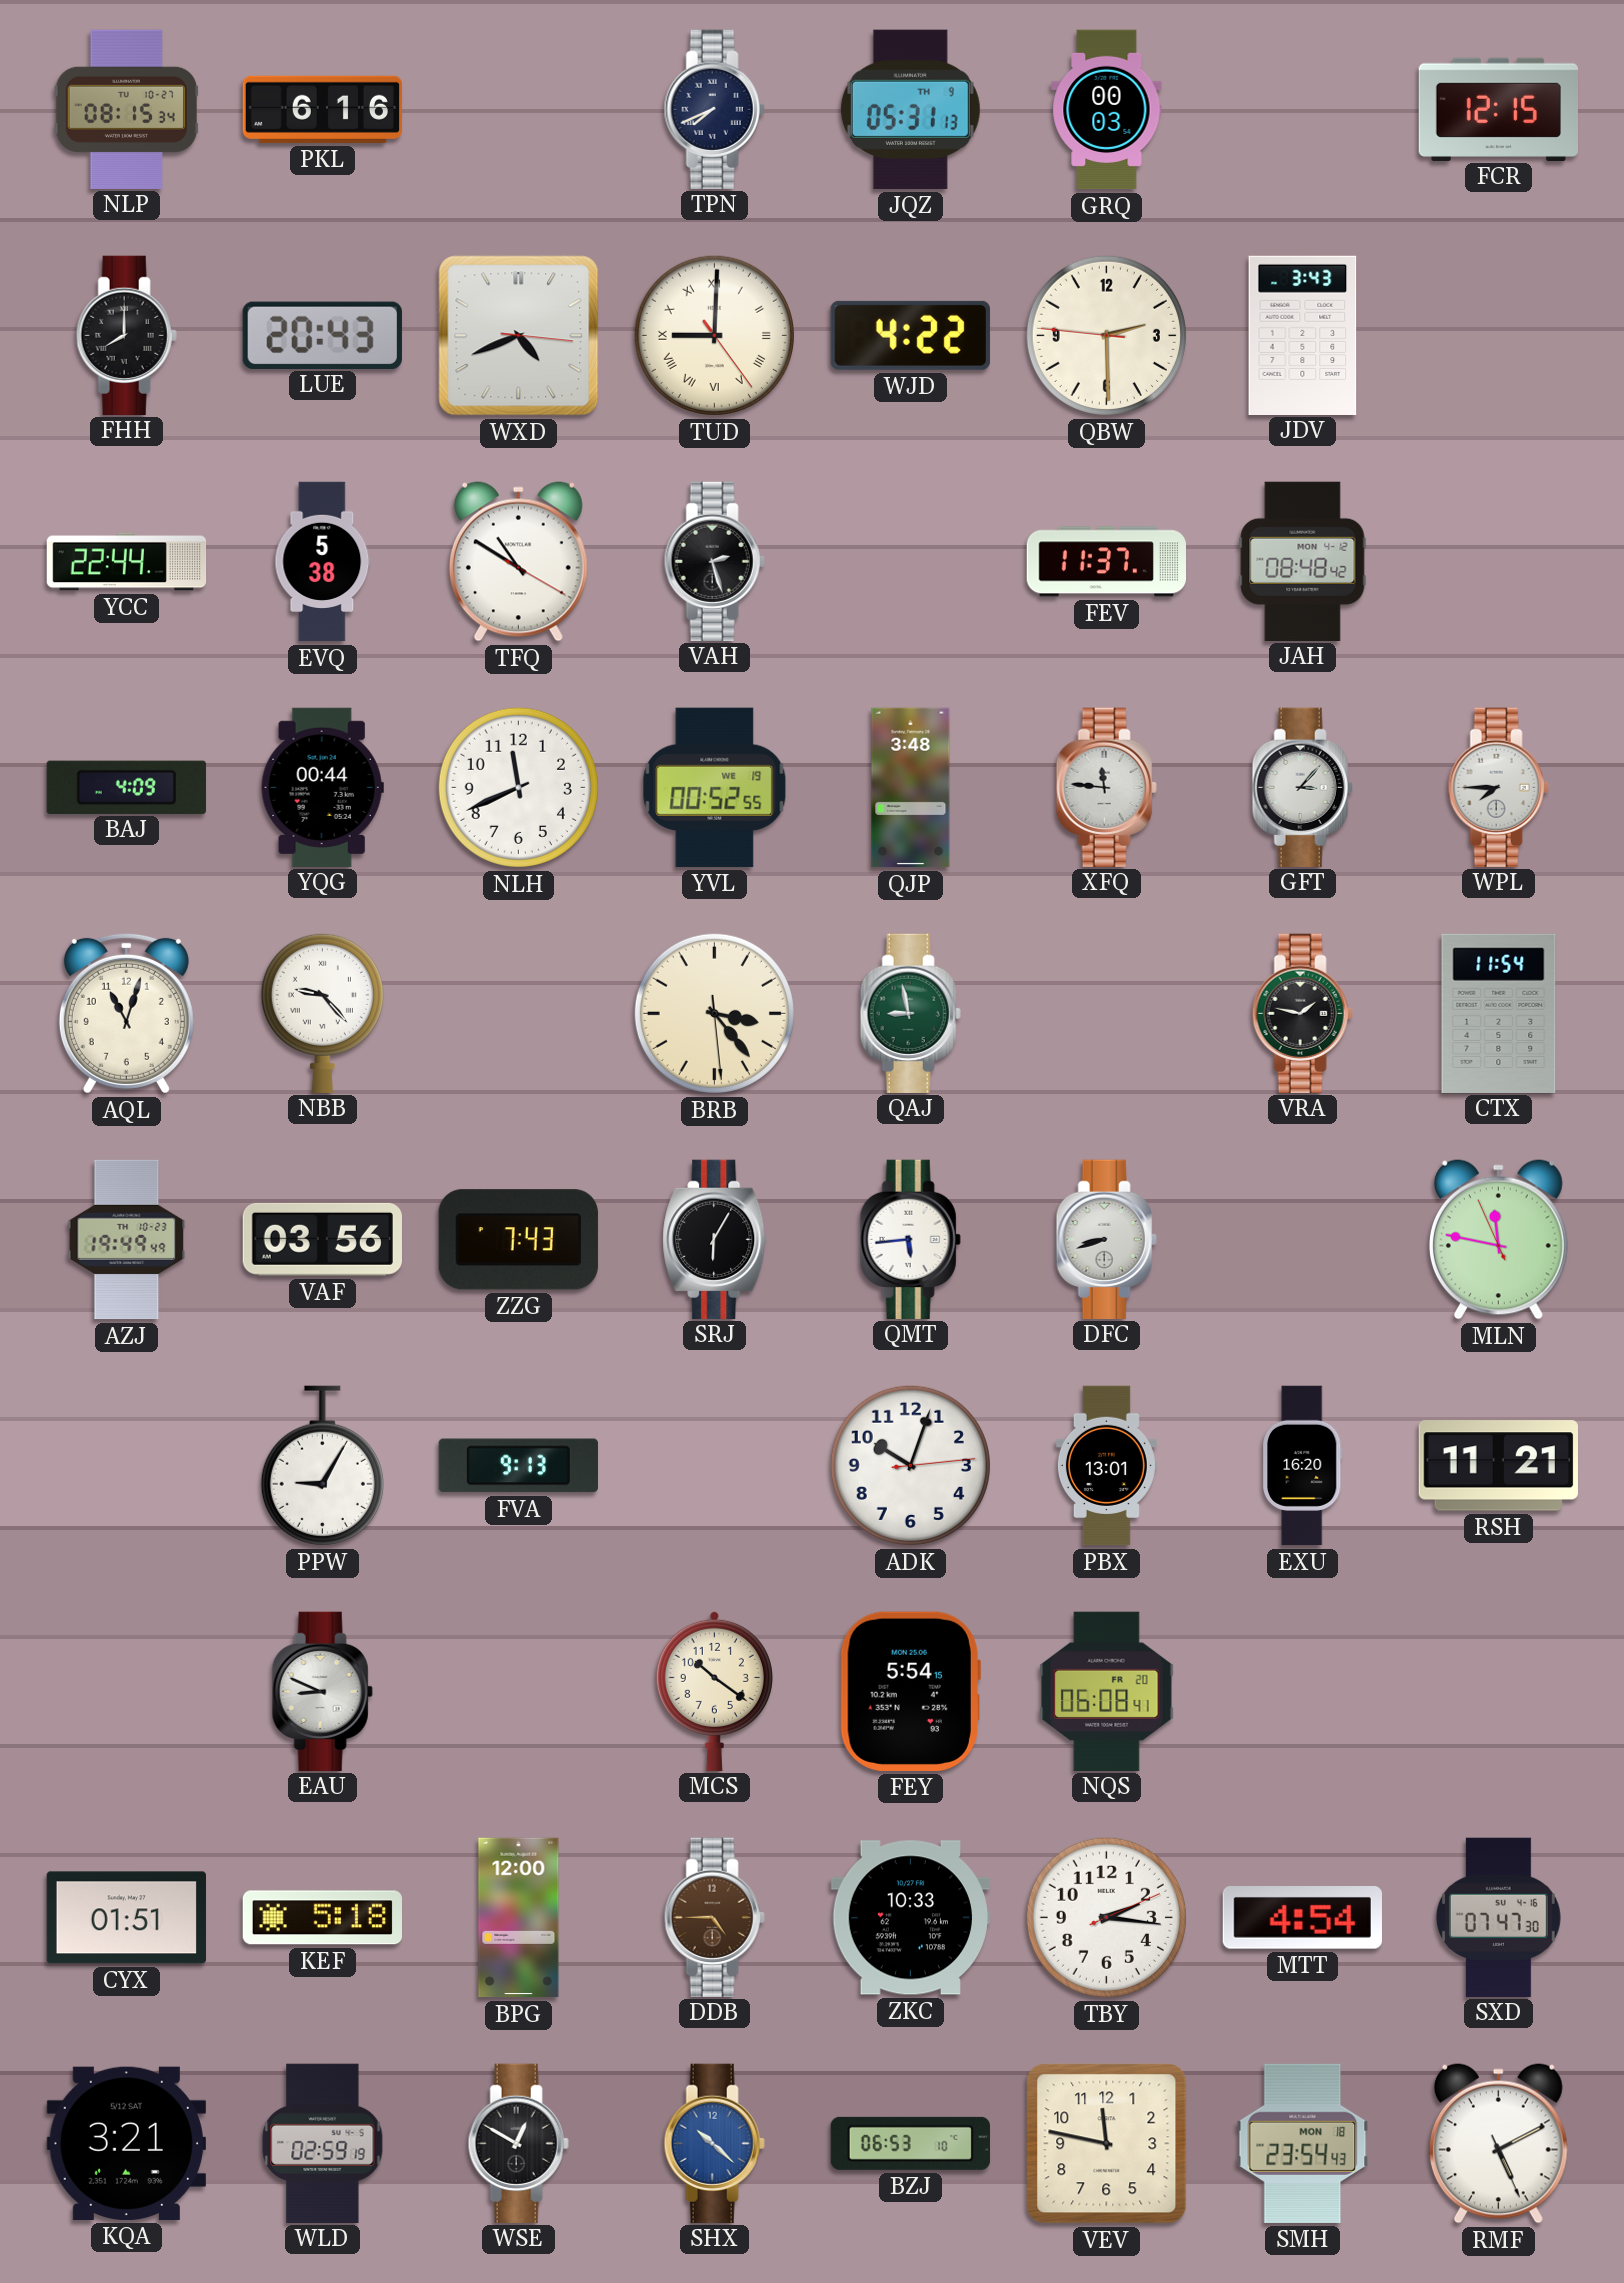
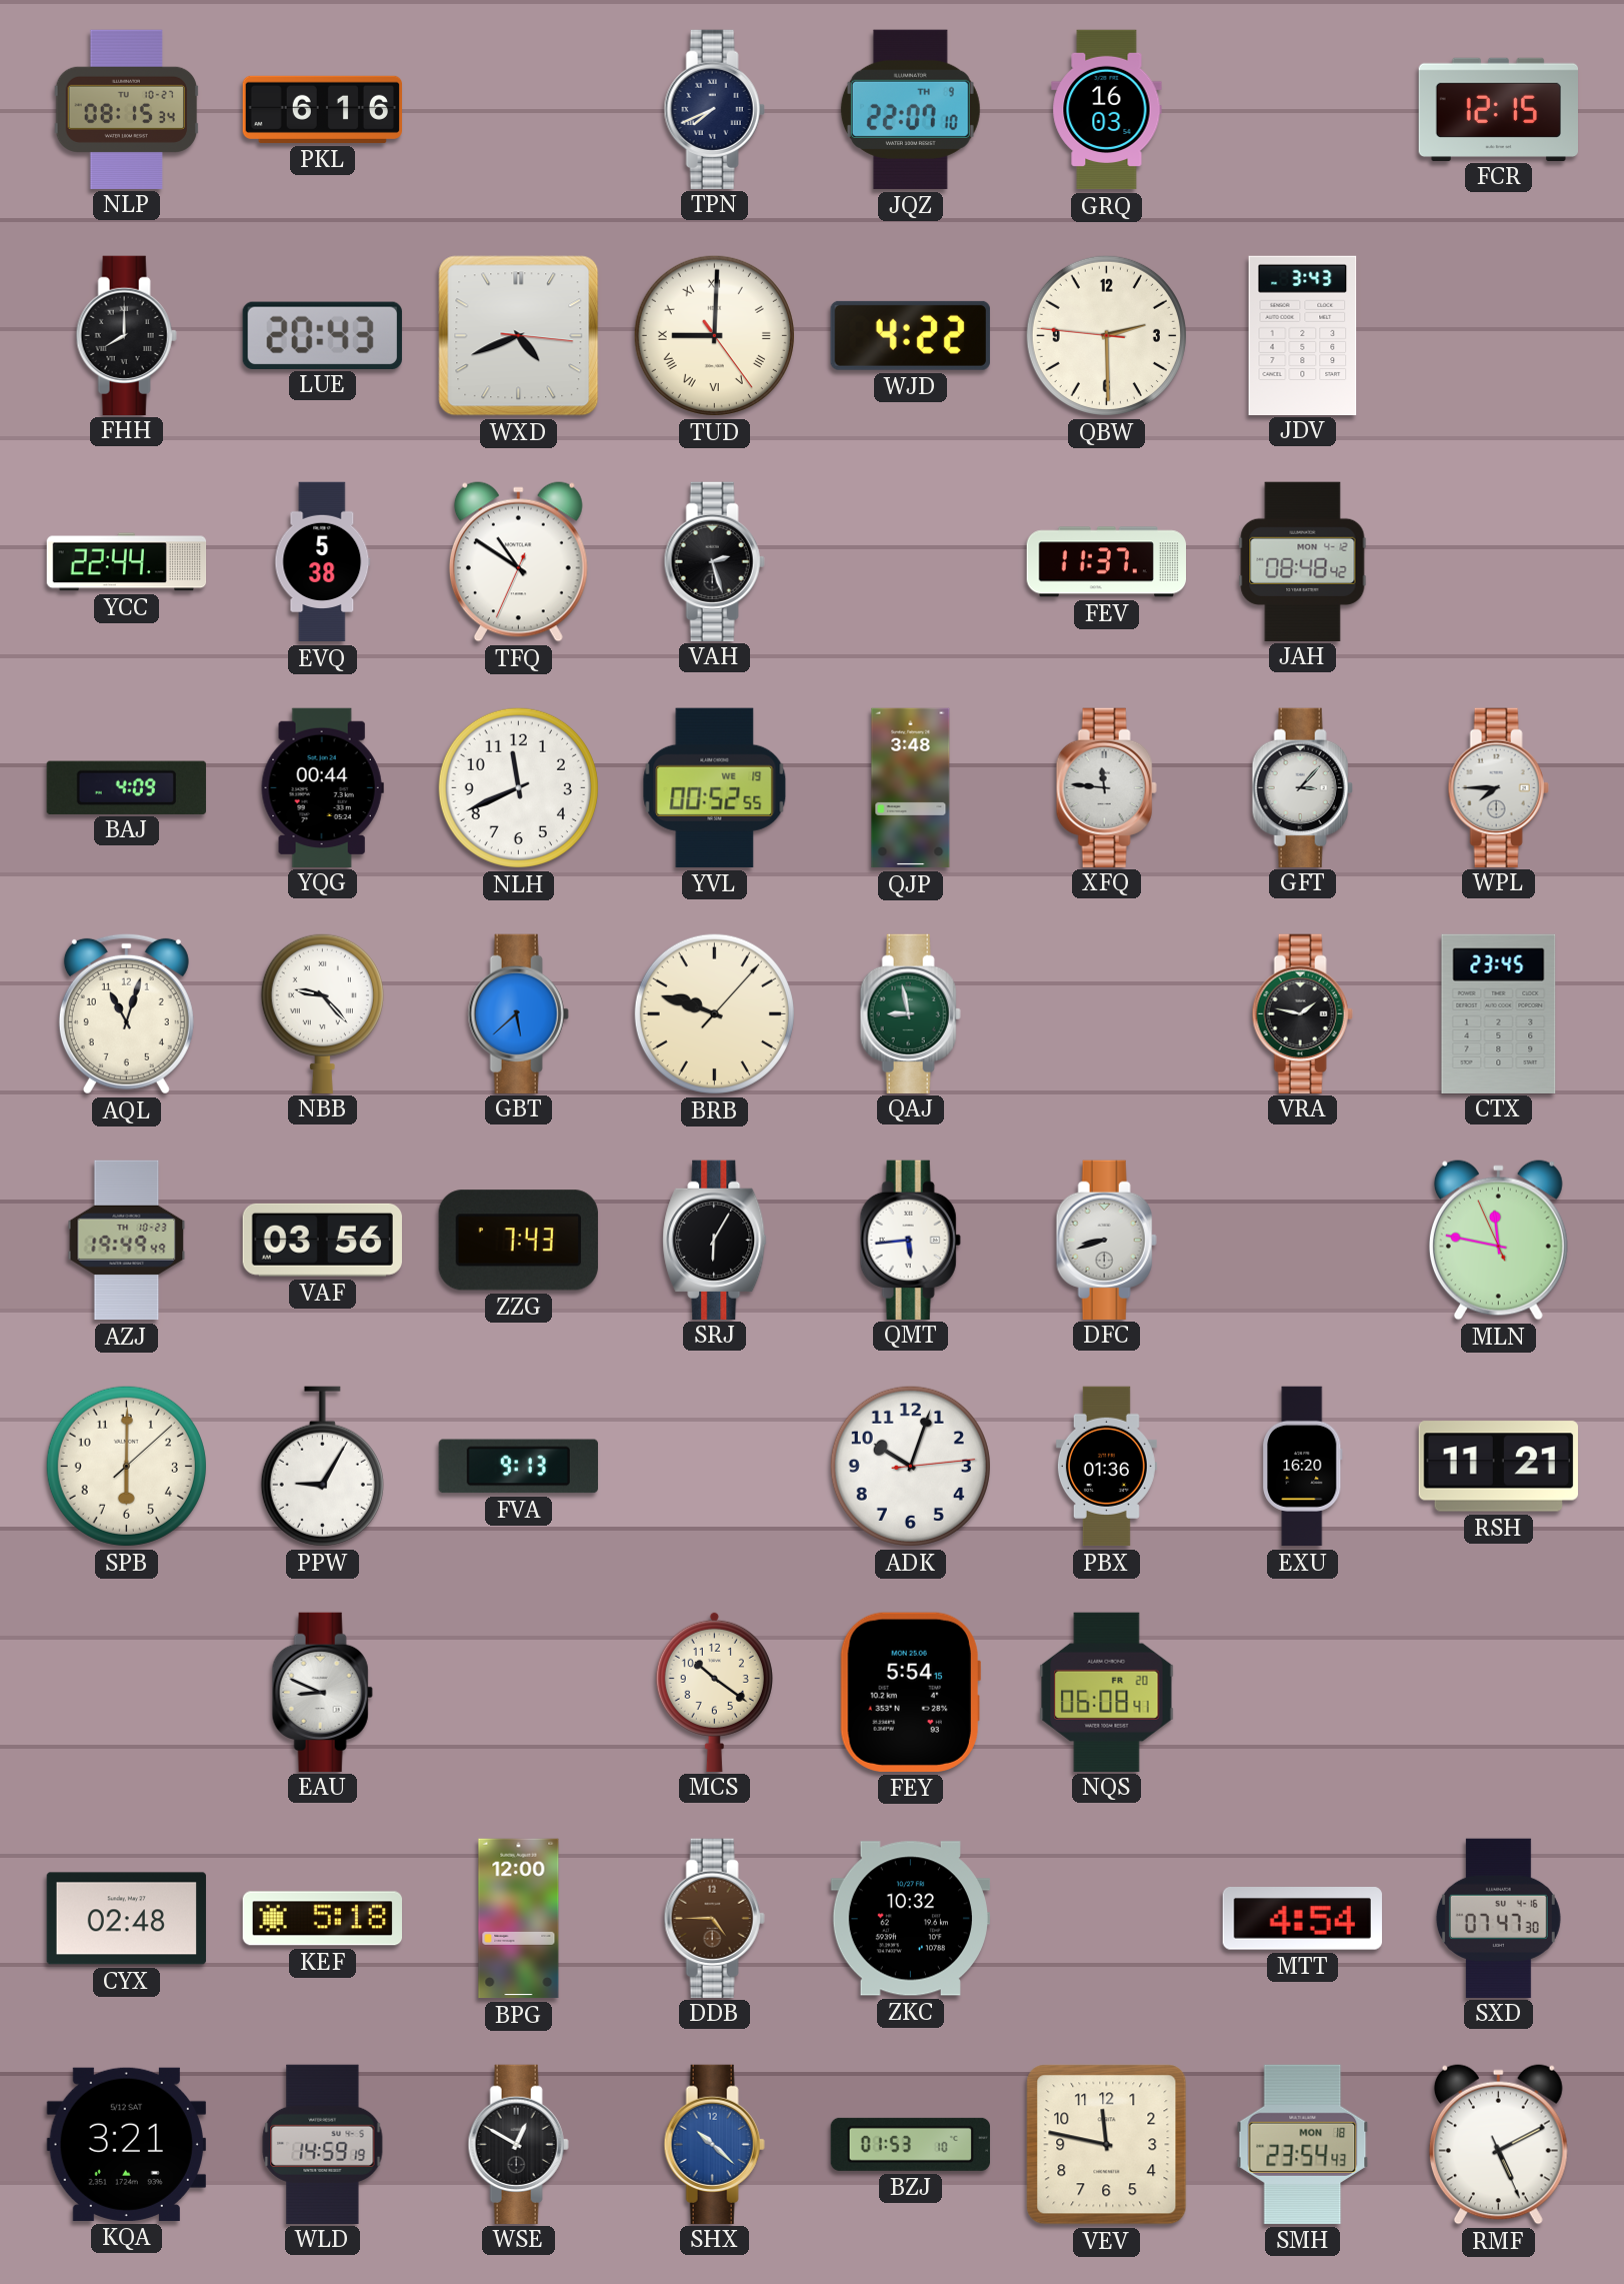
JQZ: 05:31 -> 22:07
GRQ: 00:03 -> 16:03
TFQ: 10:50:20 -> 10:50:34
GBT: none -> 5:38
BRB: 3:23 -> 9:48
CTX: 11:54 -> 23:45
SPB: none -> 6:00
PBX: 13:01 -> 01:36
CYX: 01:51 -> 02:48
ZKC: 10:33 -> 10:32
TBY: 2:16 -> none
WLD: 02:59 -> 14:59
BZJ: 06:53 -> 01:53
